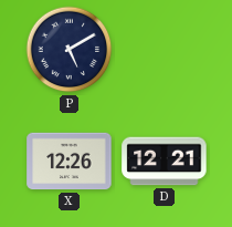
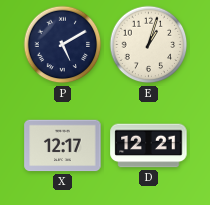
E: none -> 1:03
X: 12:26 -> 12:17
